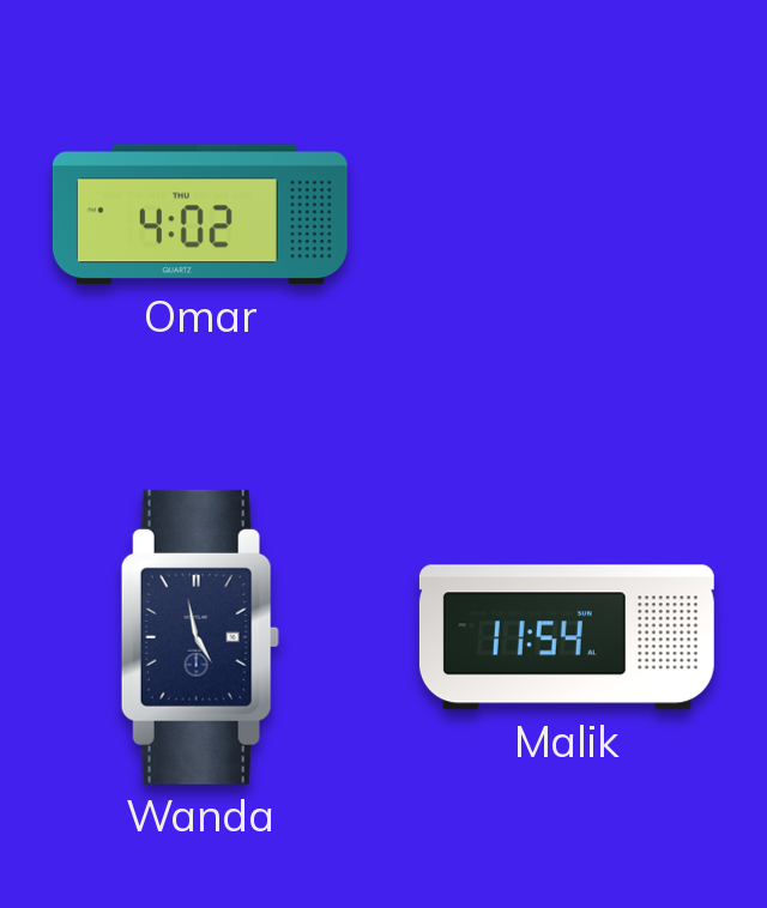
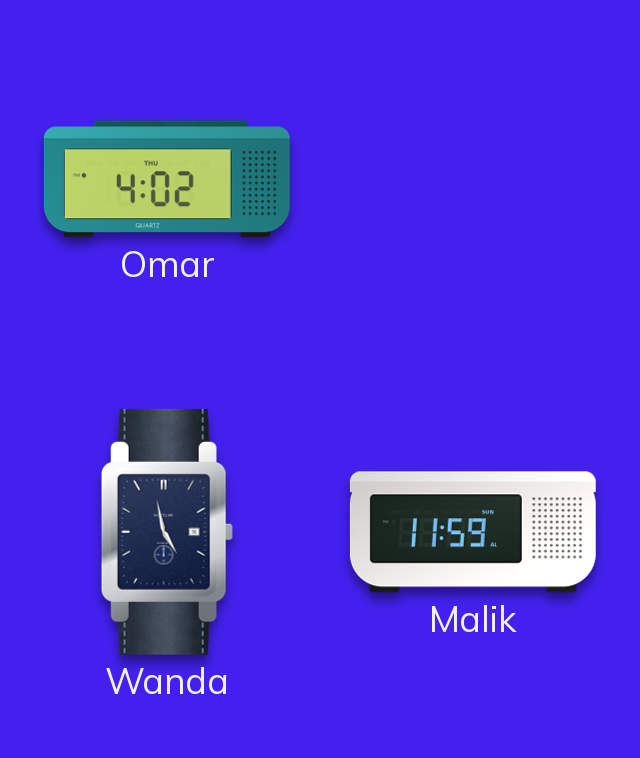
Malik: 11:54 -> 11:59
